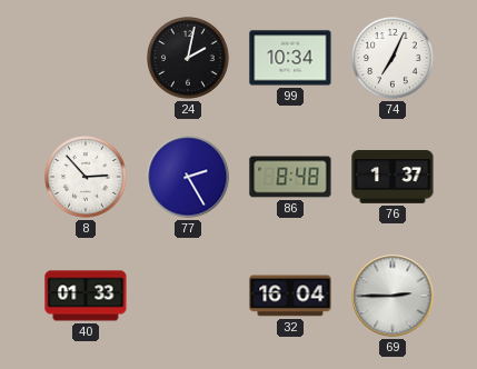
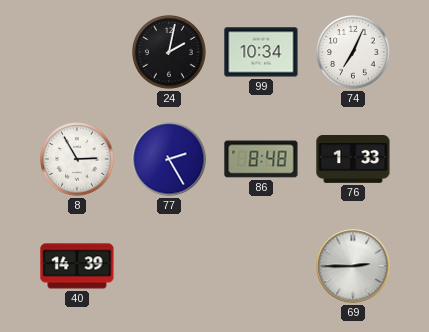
8: 2:53 -> 2:55
76: 1:37 -> 1:33
40: 01:33 -> 14:39
32: 16:04 -> none
